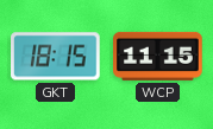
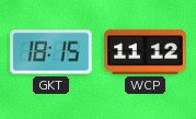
WCP: 11:15 -> 11:12
